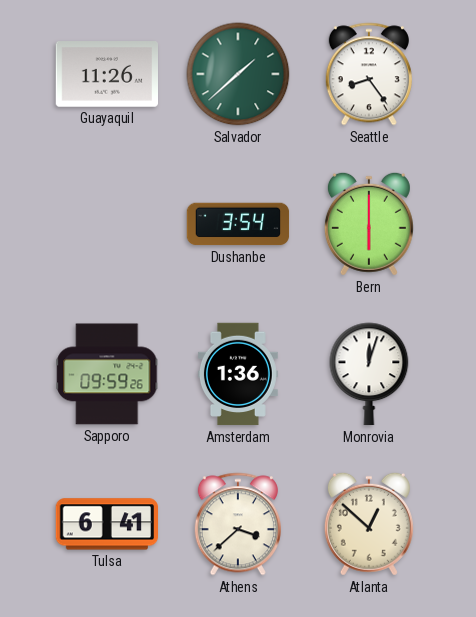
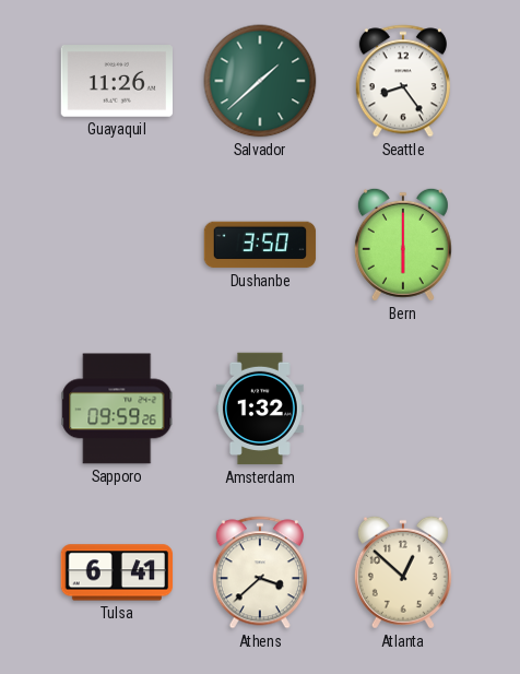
Dushanbe: 3:54 -> 3:50
Amsterdam: 1:36 -> 1:32
Monrovia: 12:03 -> none
